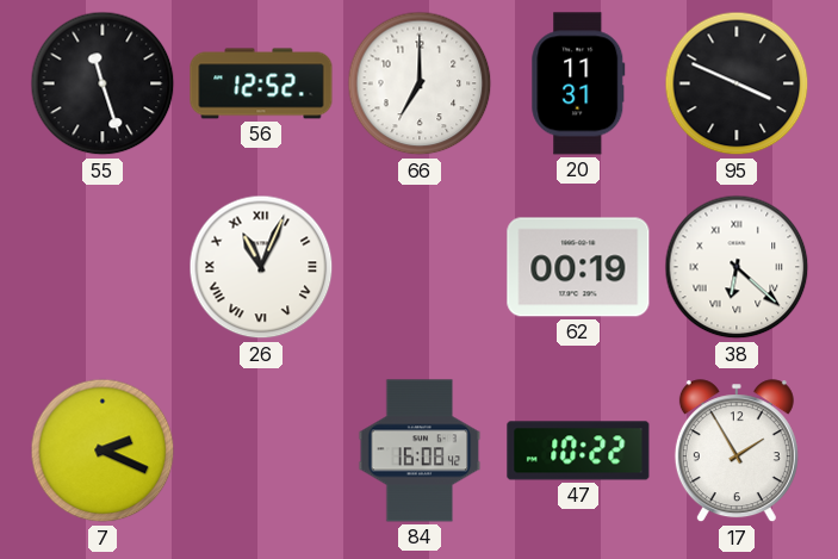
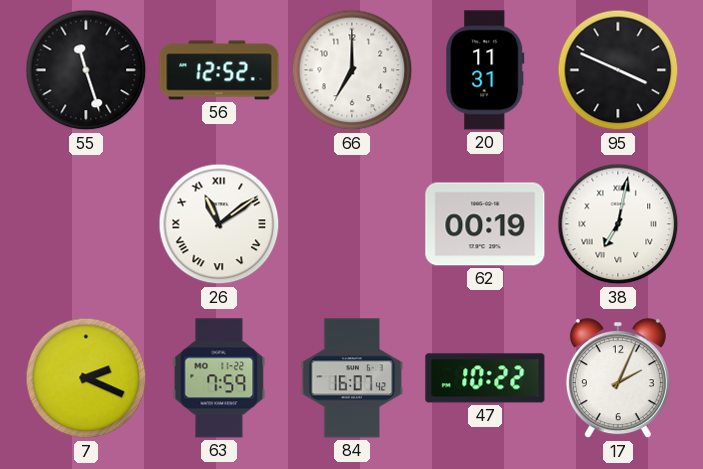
26: 11:04 -> 11:09
38: 6:22 -> 7:02
63: none -> 7:59
84: 16:08 -> 16:07
17: 1:55 -> 2:04
